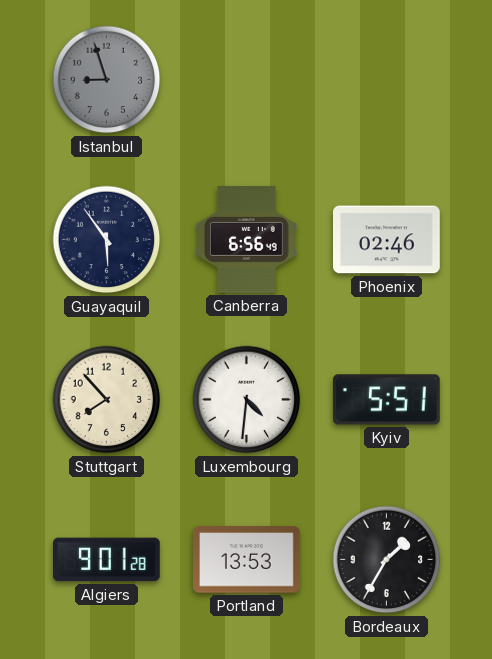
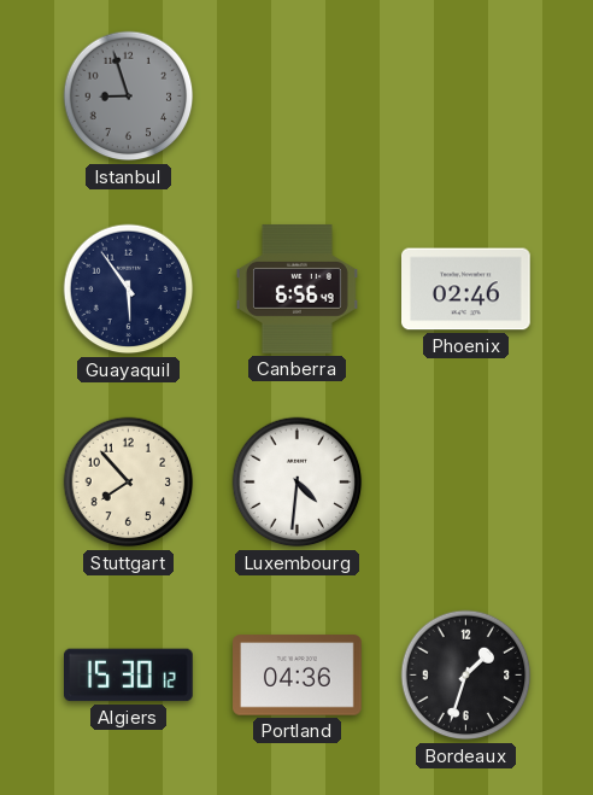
Kyiv: 5:51 -> none
Algiers: 9:01 -> 15:30
Portland: 13:53 -> 04:36
Bordeaux: 1:35 -> 1:33
